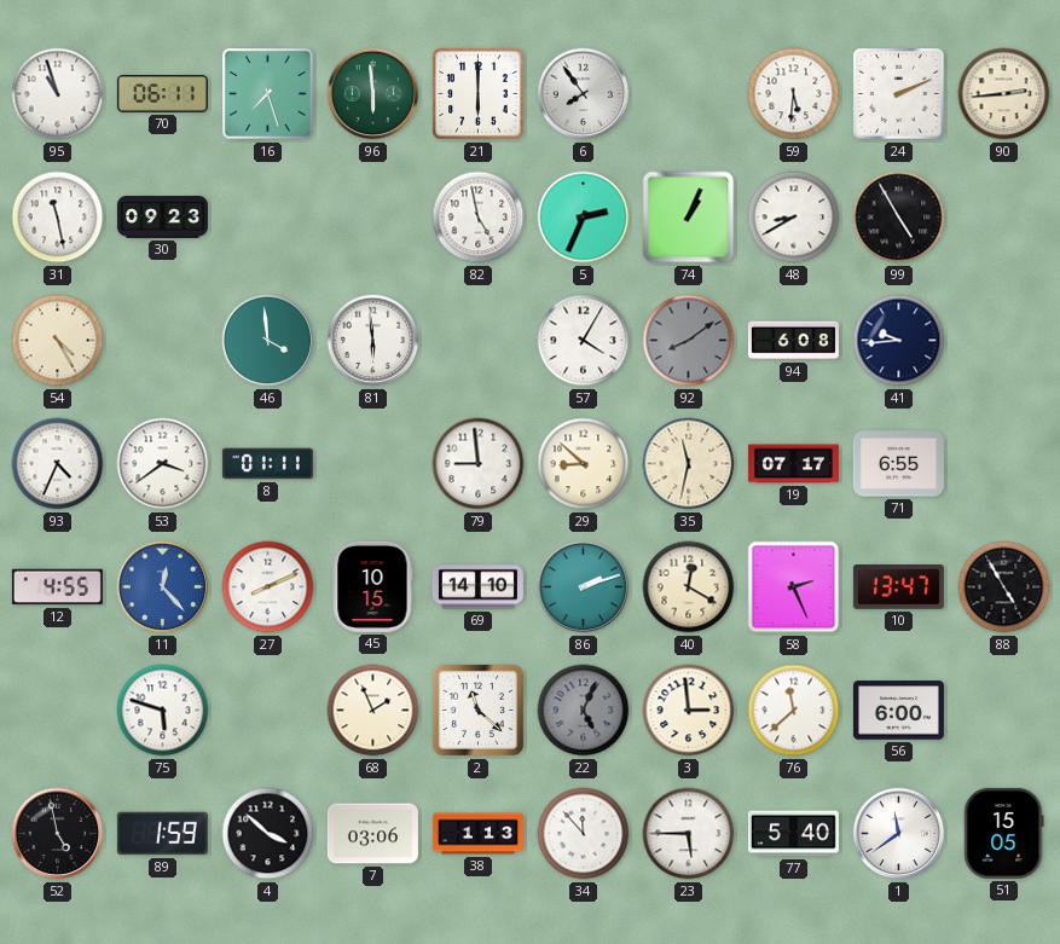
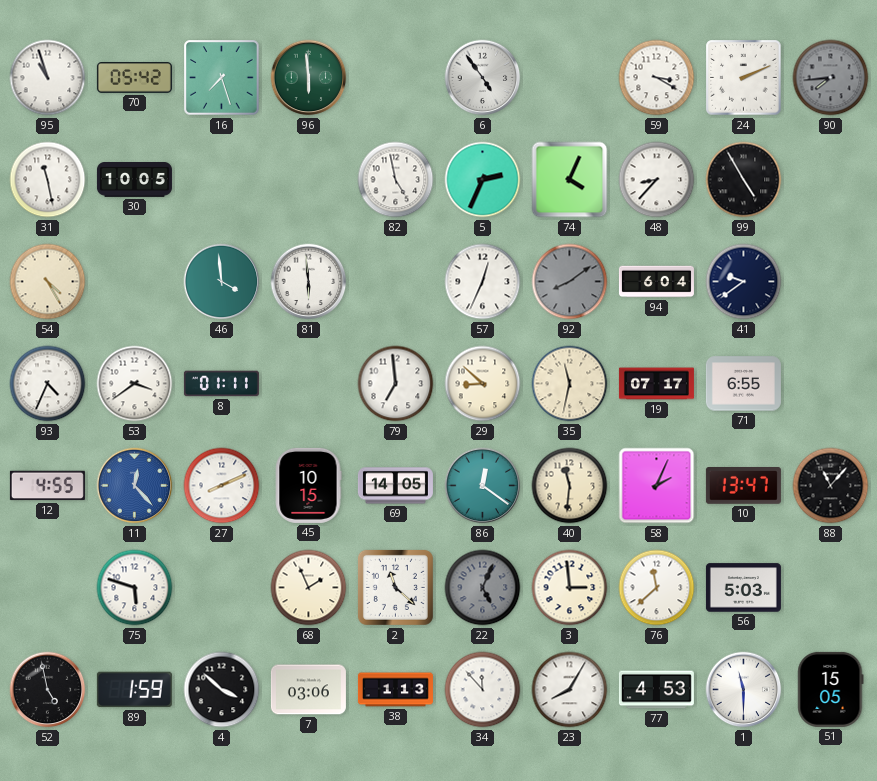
70: 06:11 -> 05:42
21: 6:00 -> none
6: 7:54 -> 4:54
59: 5:31 -> 3:20
90: 2:44 -> 7:44
90 dial: cream -> grey
30: 09:23 -> 10:05
74: 1:04 -> 4:04
48: 8:40 -> 8:37
57: 4:05 -> 12:34
94: 6:08 -> 6:04
41: 9:44 -> 9:39
79: 8:59 -> 6:59
69: 14:10 -> 14:05
86: 2:12 -> 12:21
40: 12:20 -> 11:31
58: 2:26 -> 2:04
88: 4:55 -> 11:07
56: 6:00 -> 5:03
23: 5:45 -> 8:05
77: 5:40 -> 4:53
1: 11:39 -> 11:30
